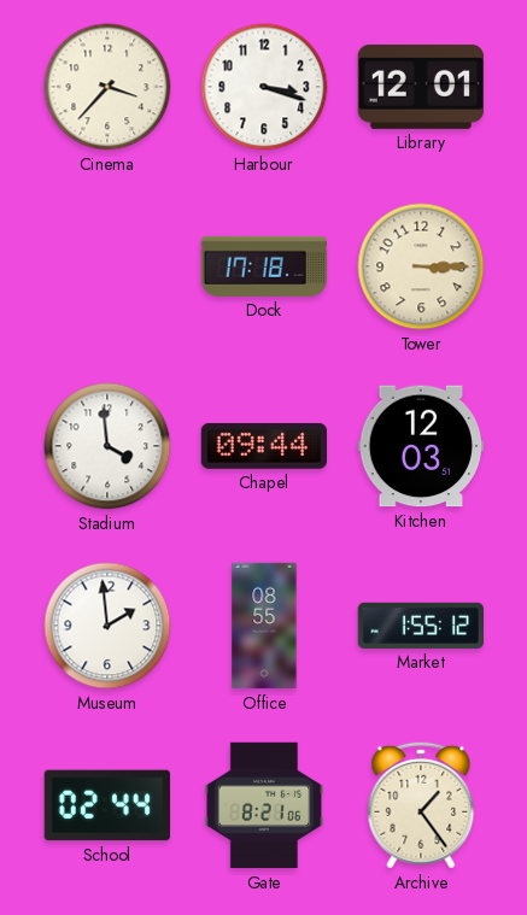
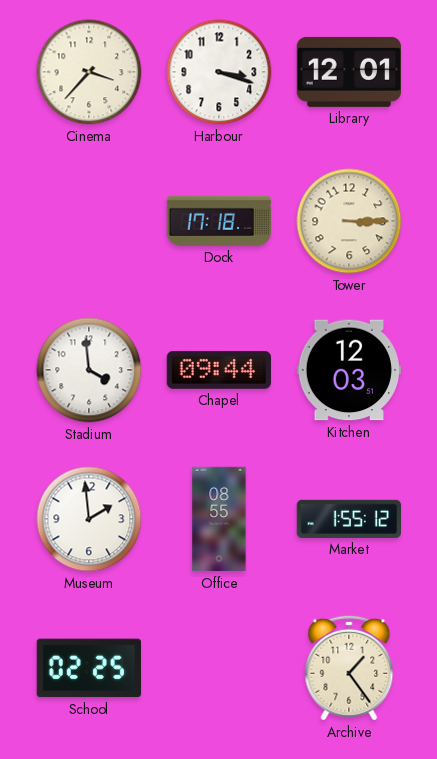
School: 02:44 -> 02:25
Gate: 8:21 -> none
